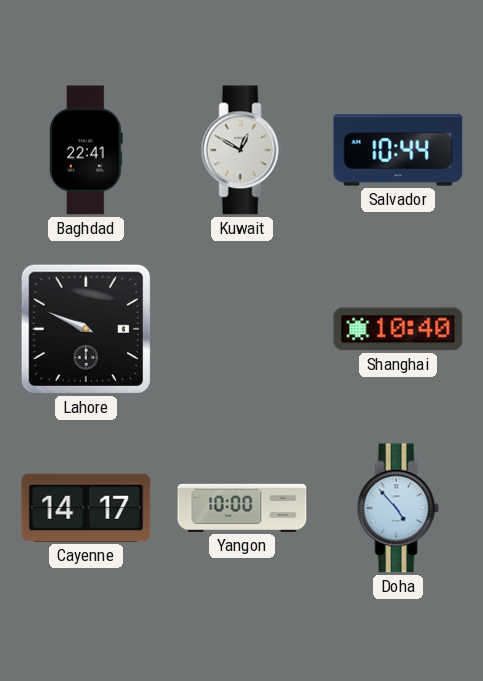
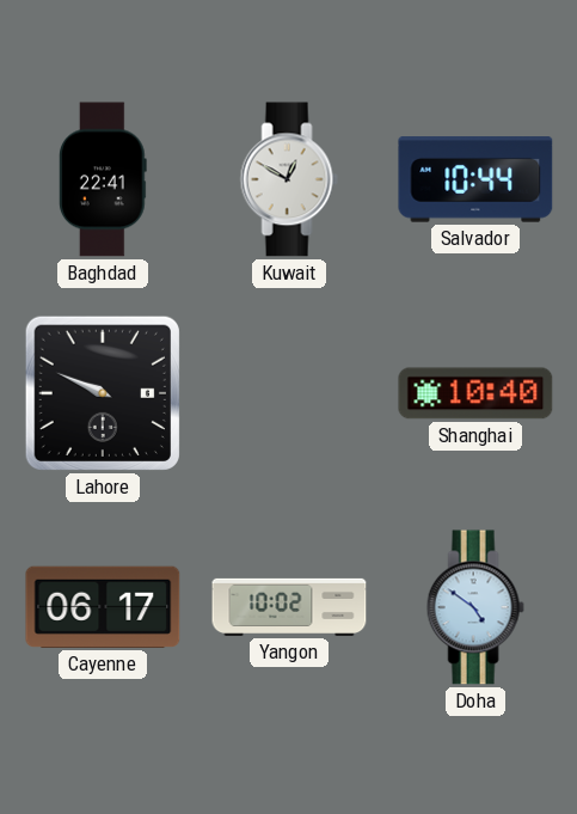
Cayenne: 14:17 -> 06:17
Yangon: 10:00 -> 10:02
Doha: 4:53 -> 4:51
